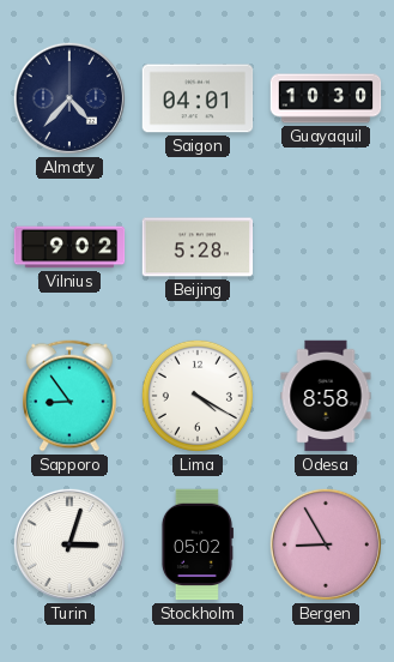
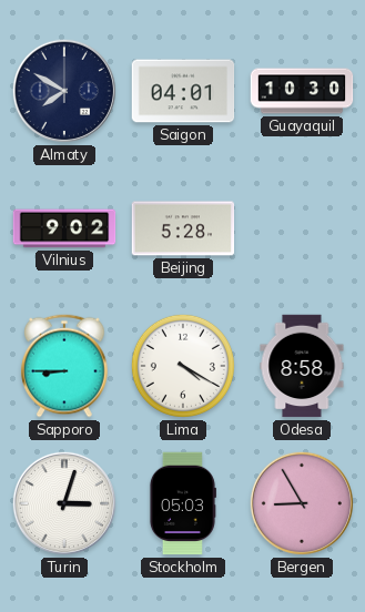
Almaty: 4:37 -> 7:50
Sapporo: 8:54 -> 8:45
Stockholm: 05:02 -> 05:03
